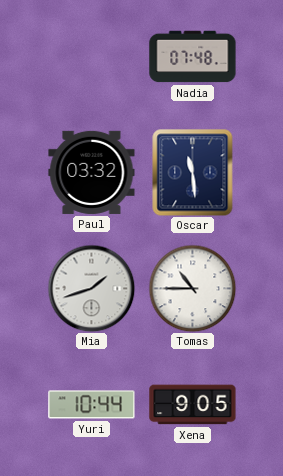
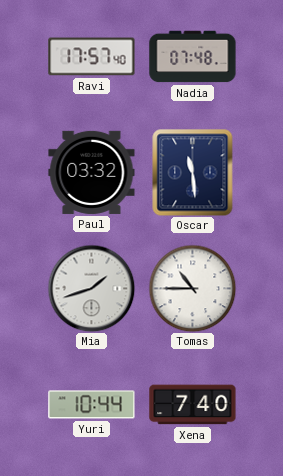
Ravi: none -> 17:57
Xena: 9:05 -> 7:40
